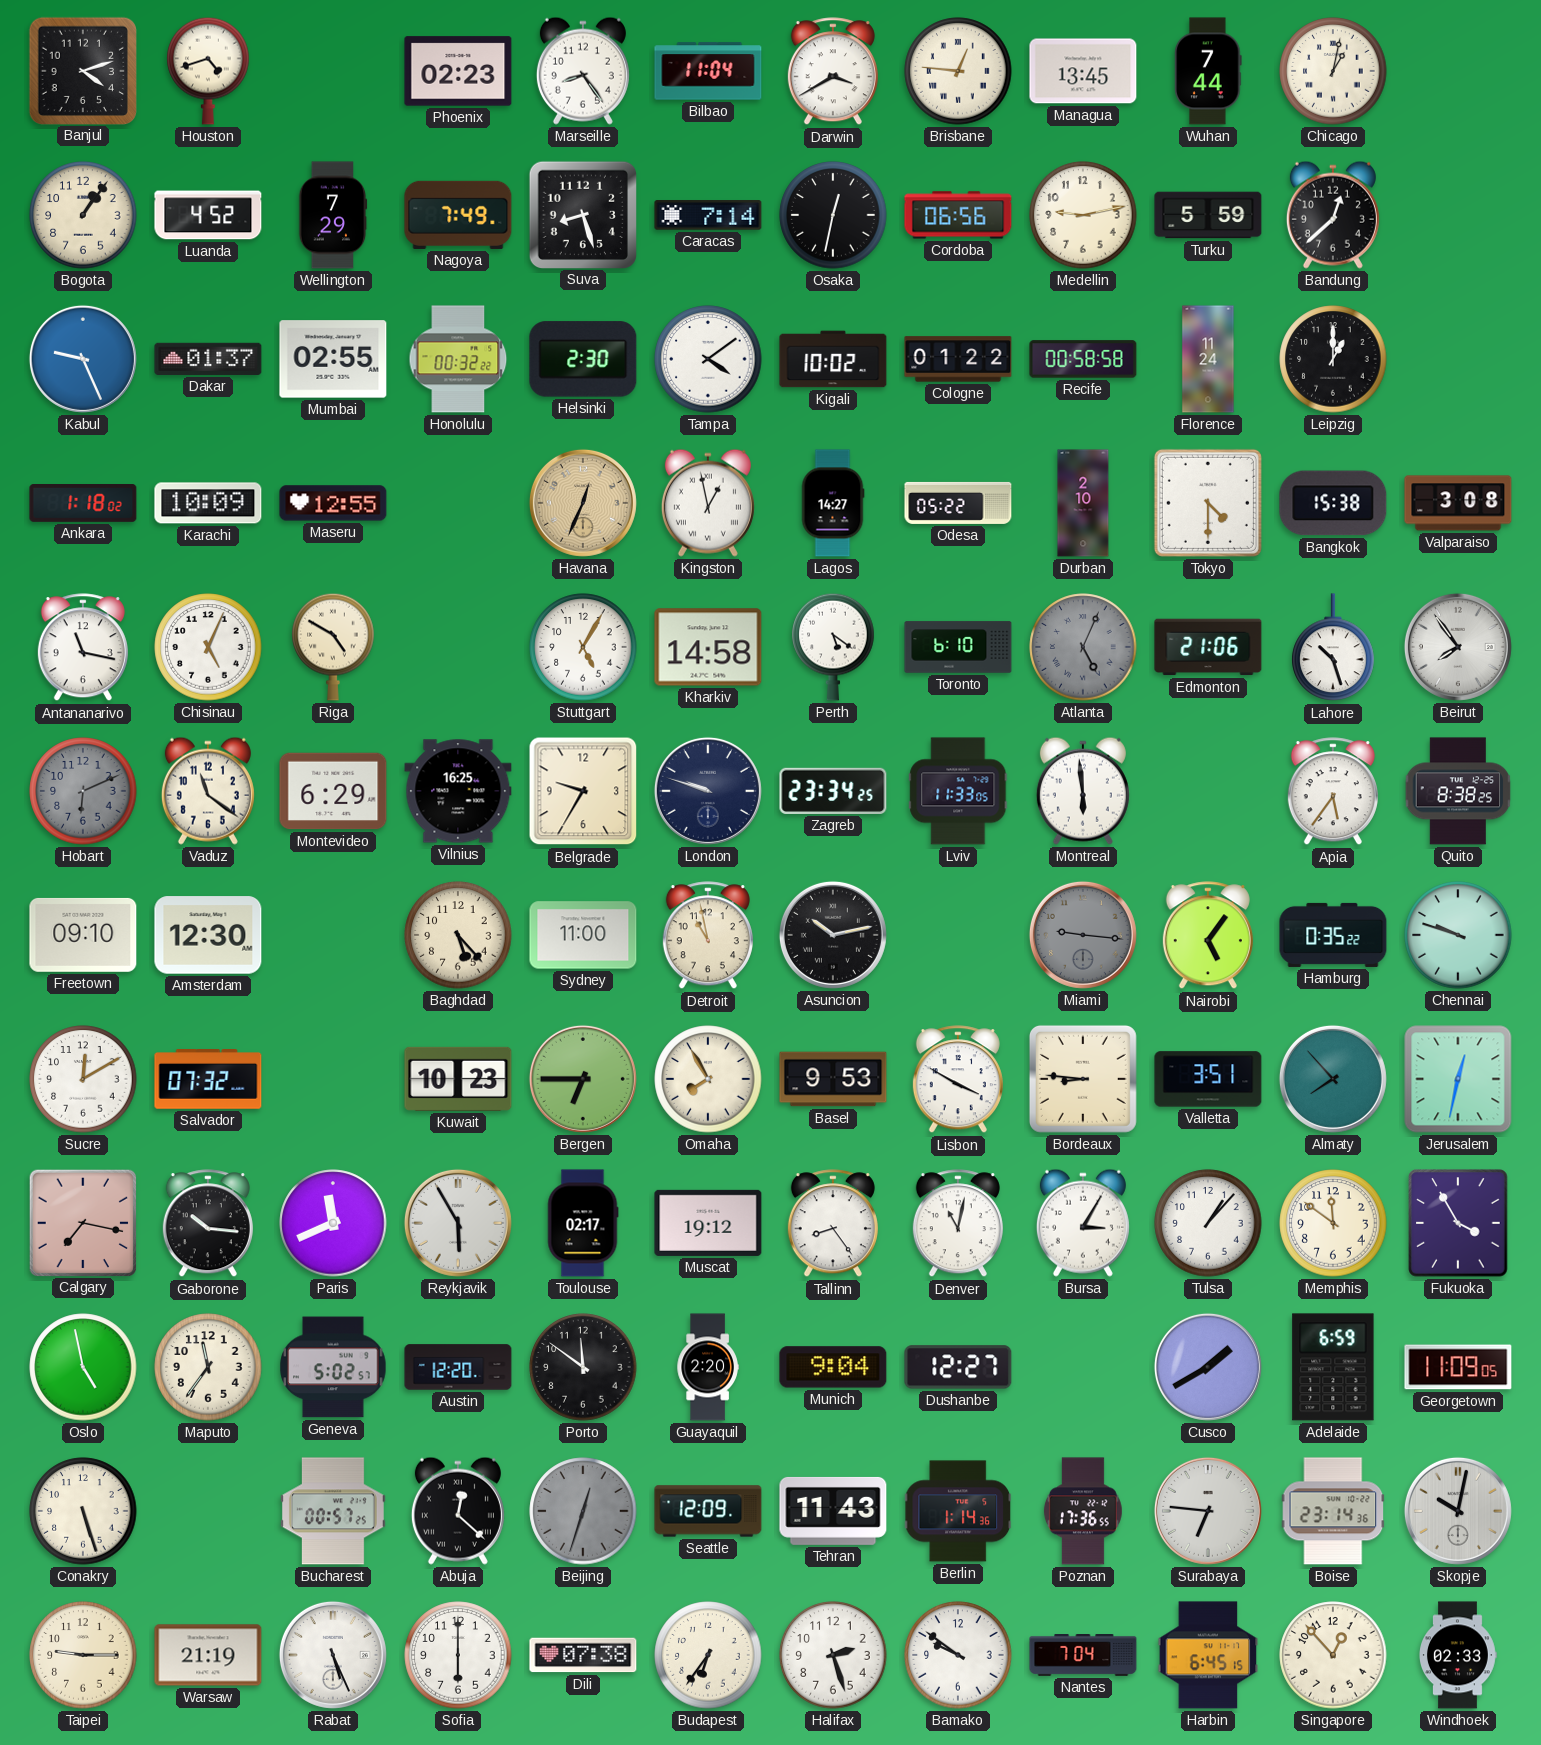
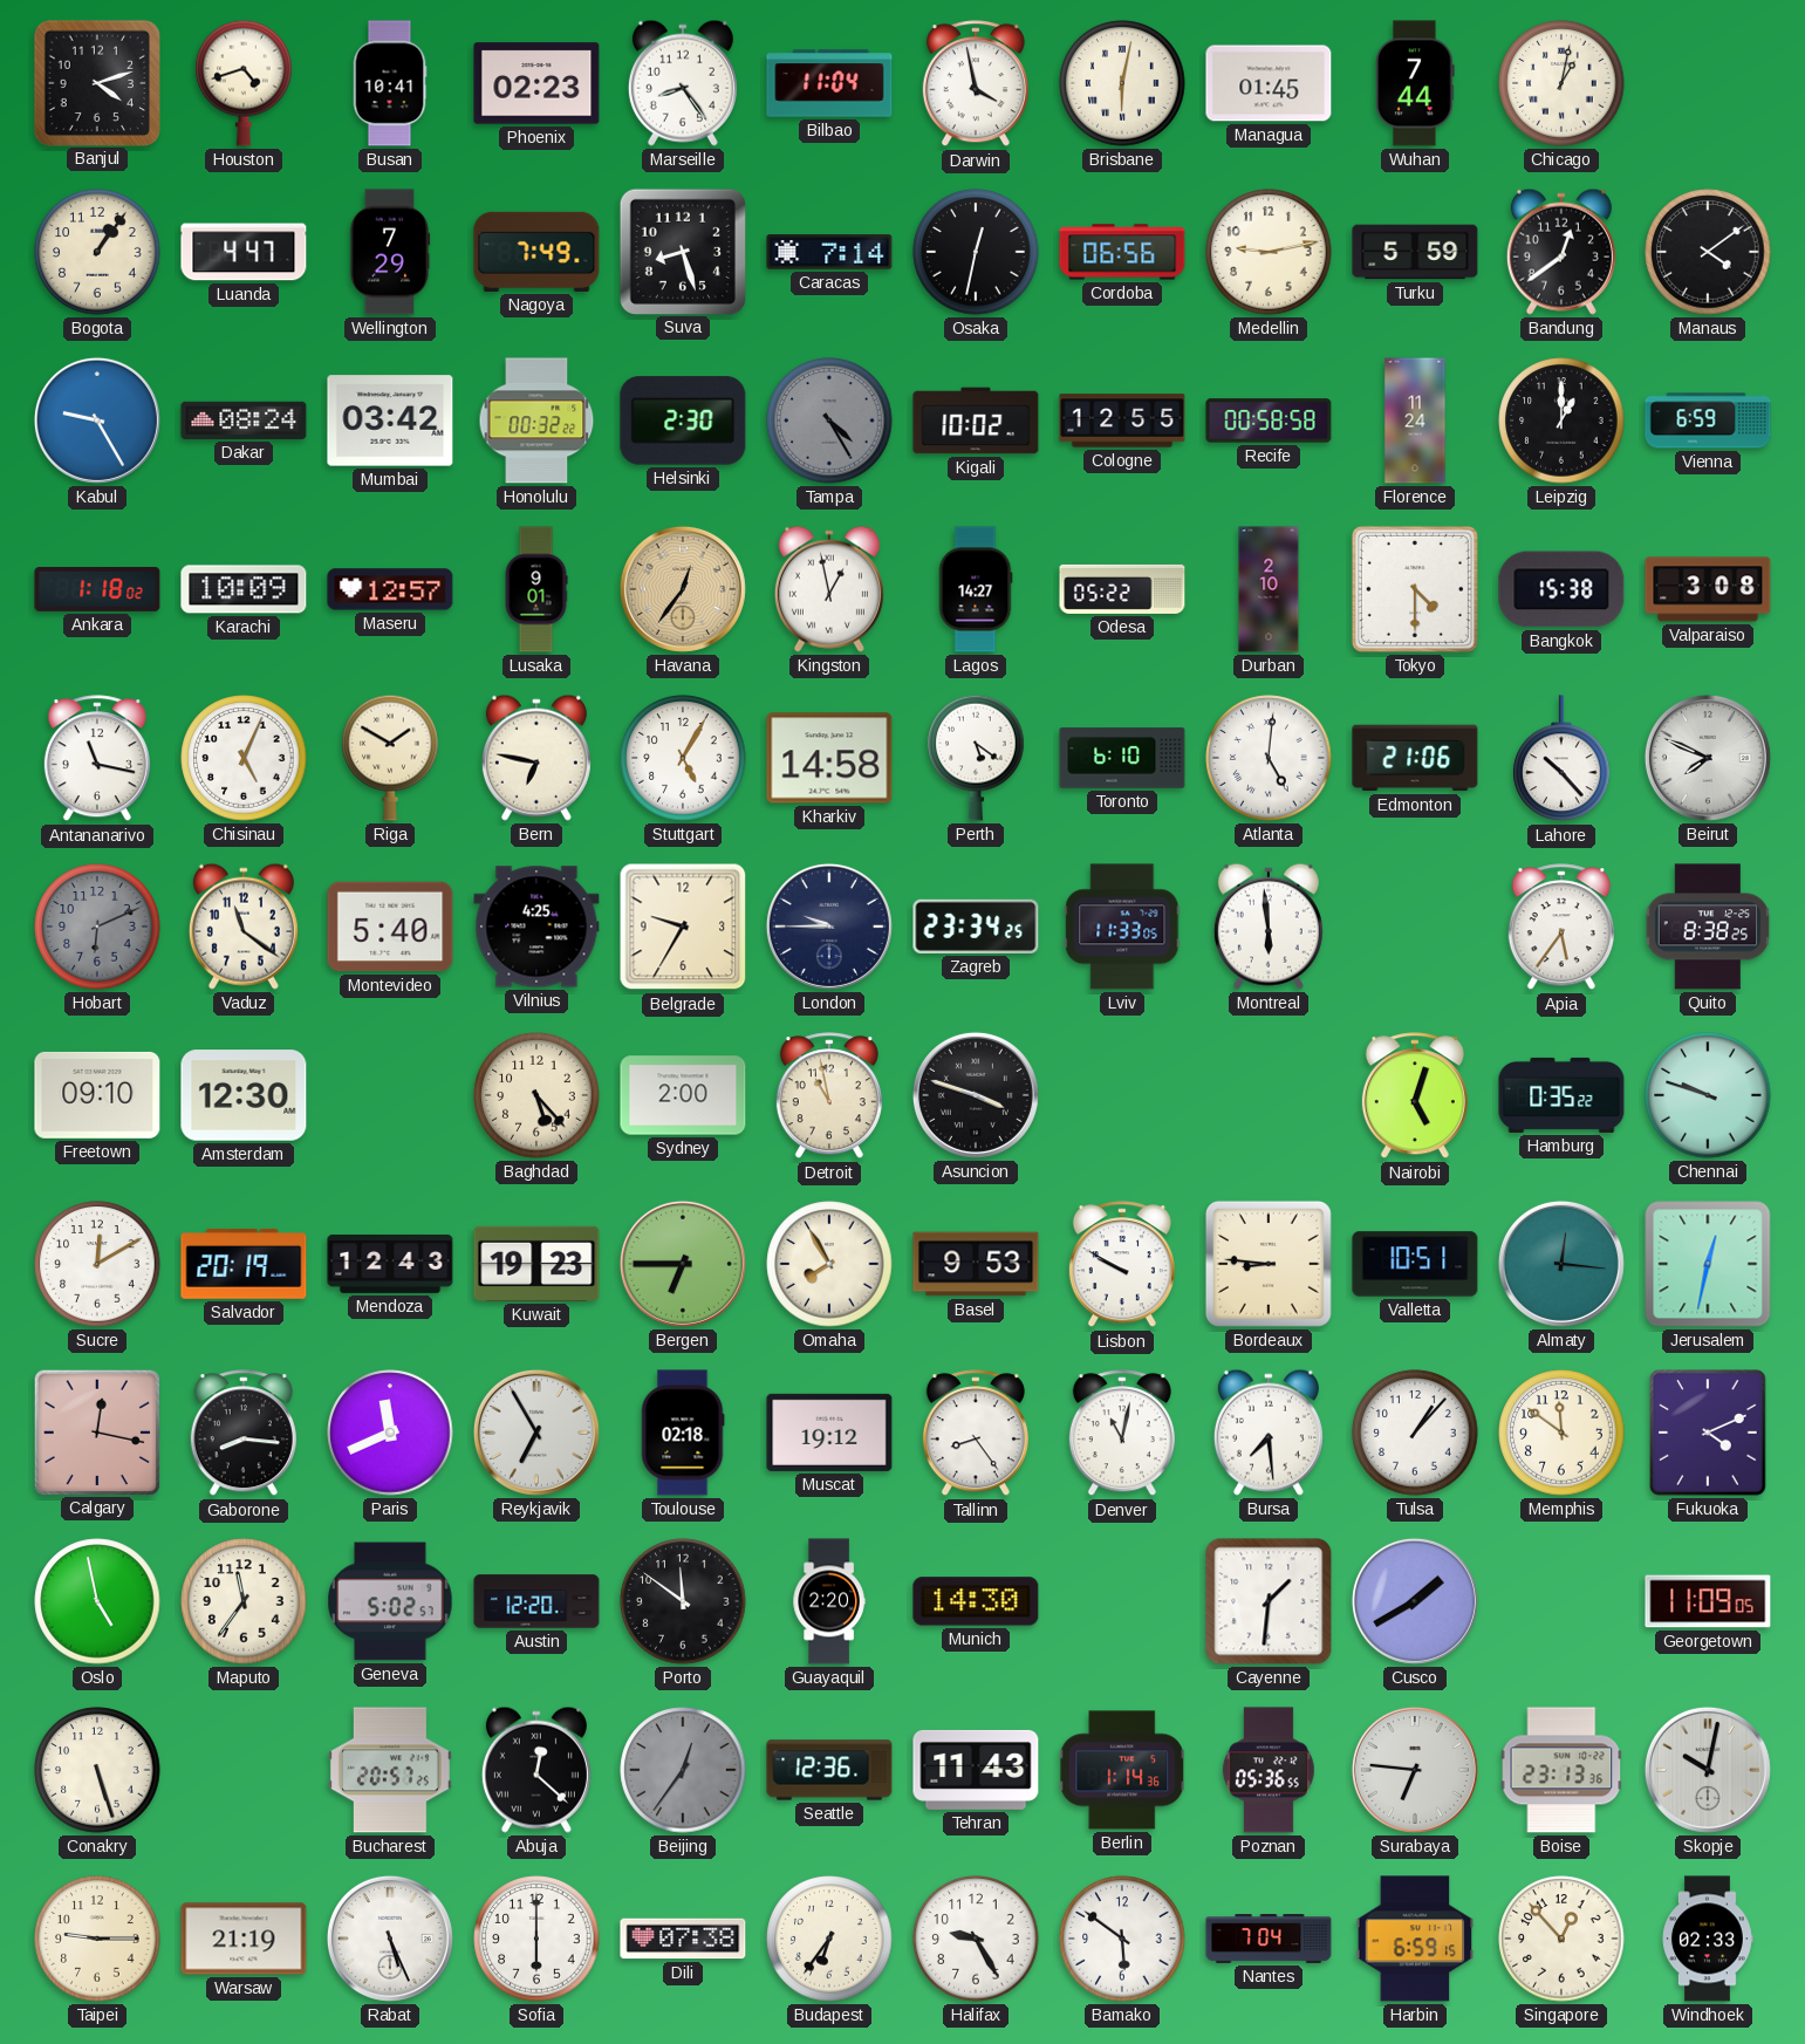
Busan: none -> 10:41
Darwin: 3:40 -> 3:58
Brisbane: 12:46 -> 6:02
Managua: 13:45 -> 01:45
Luanda: 4:52 -> 4:47
Bandung: 12:38 -> 12:39
Manaus: none -> 4:09
Kabul: 9:26 -> 9:25
Dakar: 01:37 -> 08:24
Mumbai: 02:55 -> 03:42
Tampa: 4:09 -> 4:25
Tampa dial: white -> grey
Cologne: 01:22 -> 12:55
Vienna: none -> 6:59
Maseru: 12:55 -> 12:57
Lusaka: none -> 9:01
Havana: 12:34 -> 12:36
Riga: 4:50 -> 1:50
Bern: none -> 6:47
Atlanta: 5:04 -> 5:01
Atlanta dial: grey -> white
Lahore: 10:27 -> 10:23
Beirut: 7:54 -> 7:49
Montevideo: 6:29 -> 5:40
Vilnius: 16:25 -> 4:25
London: 9:48 -> 9:45
Sydney: 11:00 -> 2:00
Asuncion: 10:13 -> 3:48
Miami: 9:16 -> none
Nairobi: 5:06 -> 5:03
Salvador: 07:32 -> 20:19
Mendoza: none -> 12:43
Kuwait: 10:23 -> 19:23
Lisbon: 3:50 -> 9:50
Valletta: 3:51 -> 10:51
Almaty: 7:53 -> 12:16
Calgary: 7:17 -> 12:17
Gaborone: 10:16 -> 8:16
Reykjavik: 5:55 -> 6:55
Toulouse: 02:17 -> 02:18
Bursa: 3:05 -> 7:29
Fukuoka: 3:55 -> 4:11
Munich: 9:04 -> 14:30
Dushanbe: 12:27 -> none
Cayenne: none -> 1:31
Adelaide: 6:59 -> none
Bucharest: 00:57 -> 20:57
Beijing: 12:33 -> 12:36
Seattle: 12:09 -> 12:36
Poznan: 17:36 -> 05:36
Boise: 23:14 -> 23:13
Halifax: 2:27 -> 9:25
Bamako: 9:51 -> 5:51
Harbin: 6:45 -> 6:59
